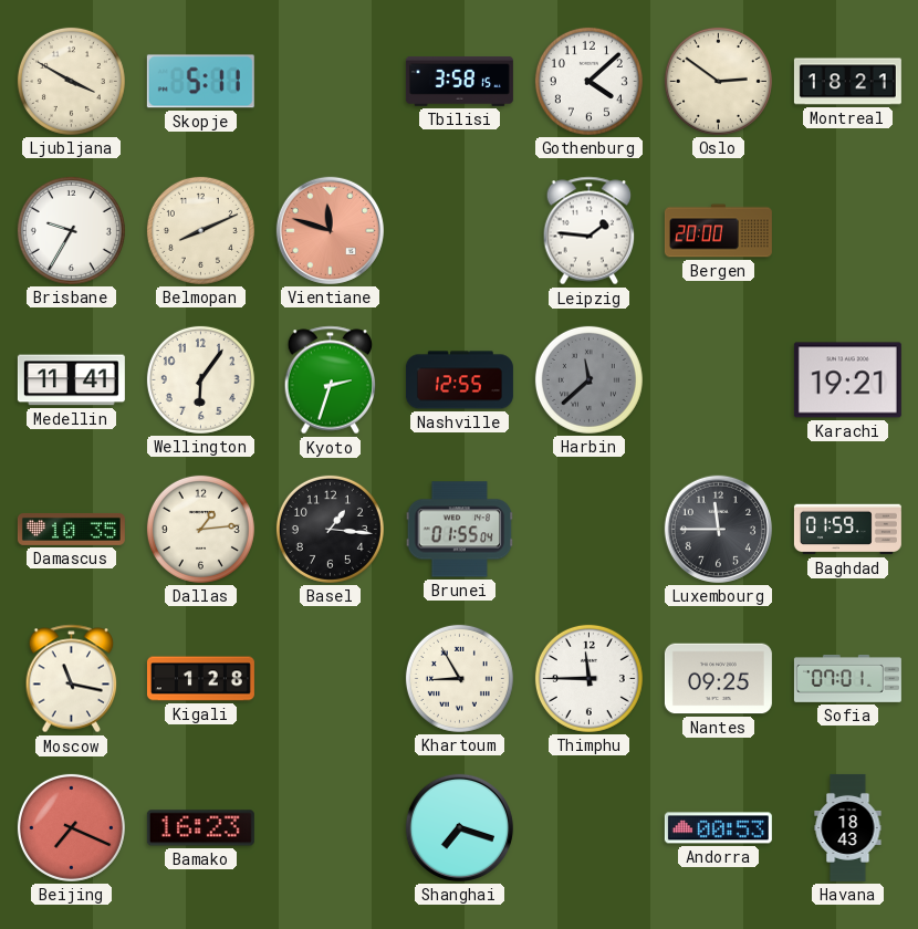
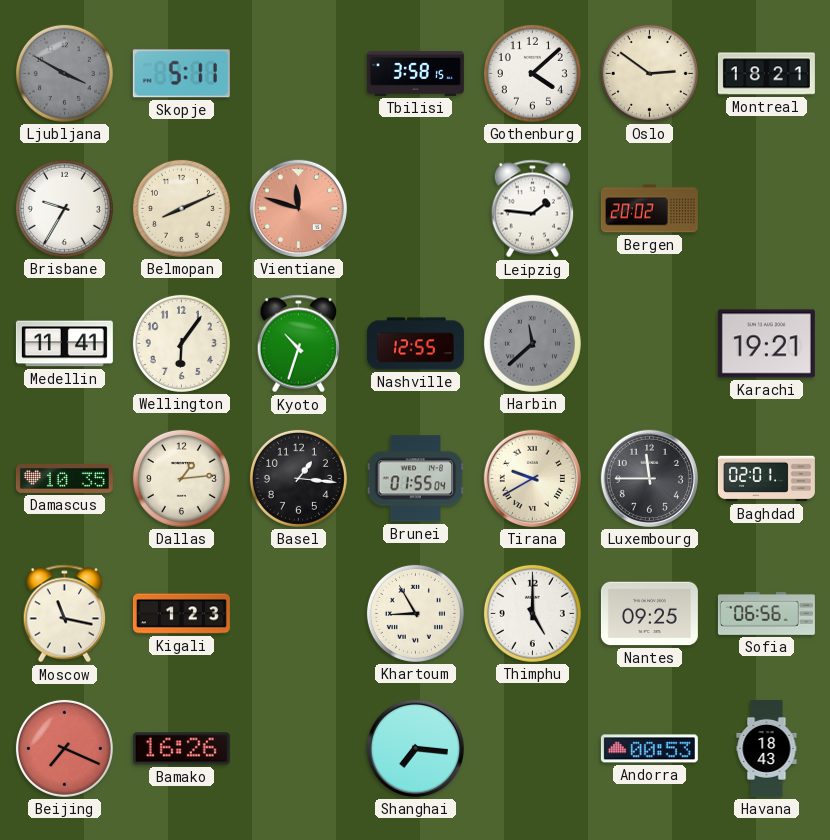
Ljubljana dial: cream -> grey
Bergen: 20:00 -> 20:02
Kyoto: 2:33 -> 10:33
Tirana: none -> 9:40
Baghdad: 01:59 -> 02:01
Kigali: 1:28 -> 1:23
Thimphu: 11:45 -> 5:00
Sofia: 07:01 -> 06:56
Bamako: 16:23 -> 16:26
Shanghai: 7:18 -> 7:16
